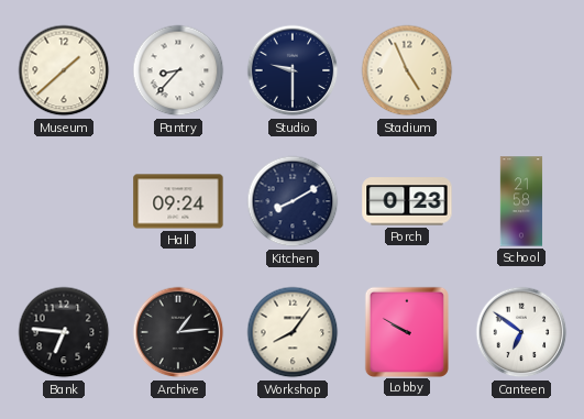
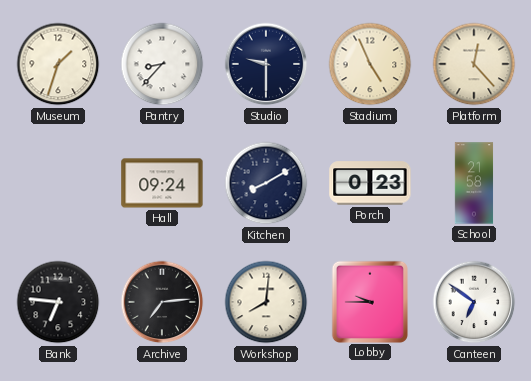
Museum: 1:38 -> 1:33
Platform: none -> 12:23
Archive: 1:14 -> 7:14
Workshop: 8:06 -> 8:01
Lobby: 9:50 -> 9:45
